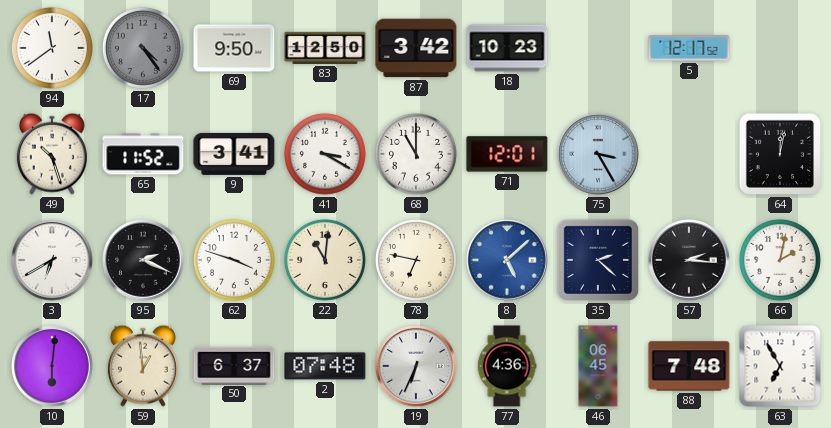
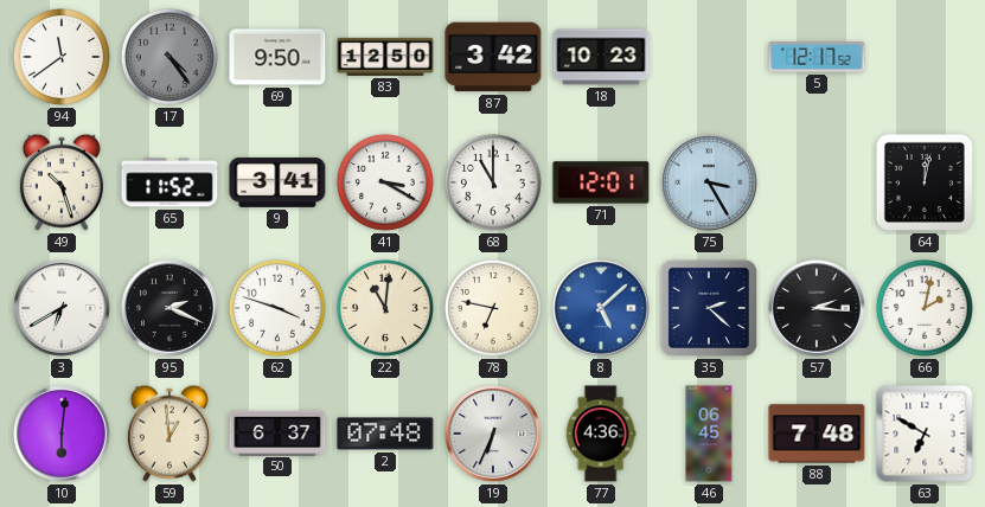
63: 6:55 -> 6:50
